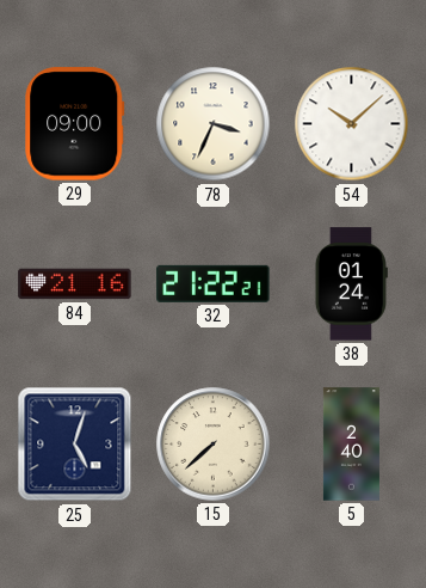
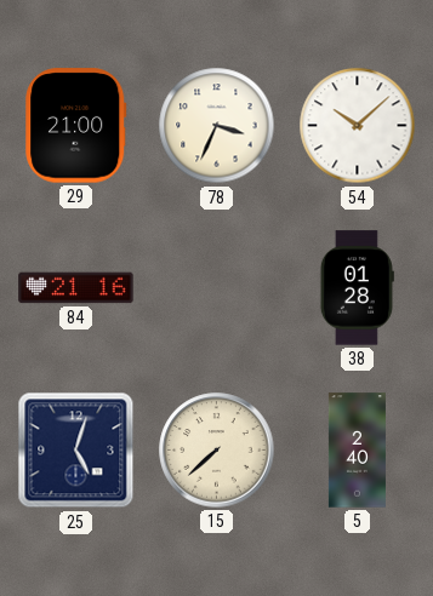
29: 09:00 -> 21:00
32: 21:22 -> none
38: 01:24 -> 01:28
